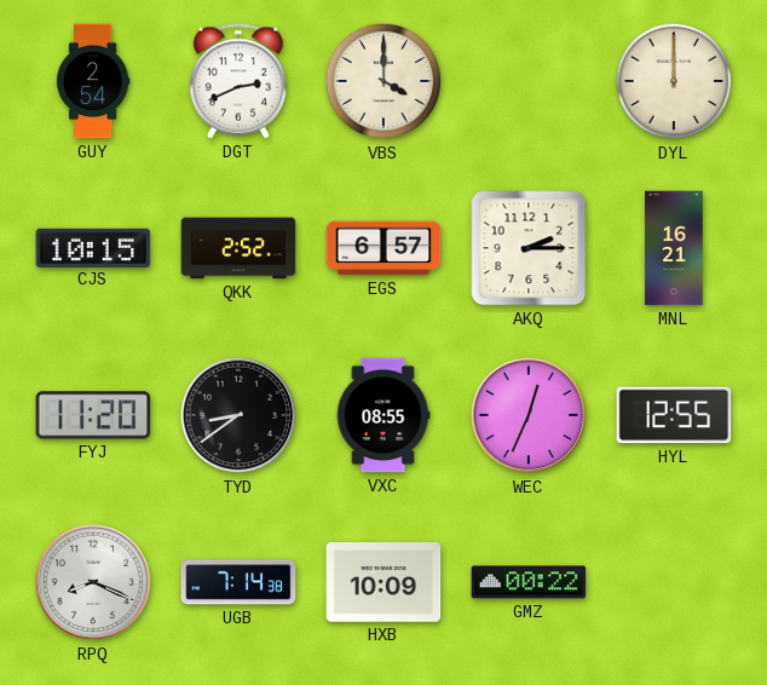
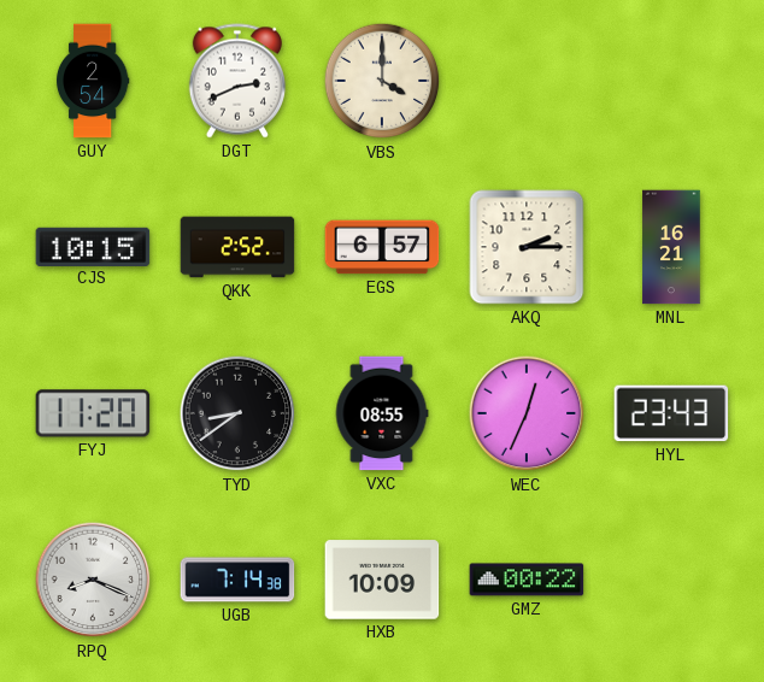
DYL: 12:00 -> none
HYL: 12:55 -> 23:43
